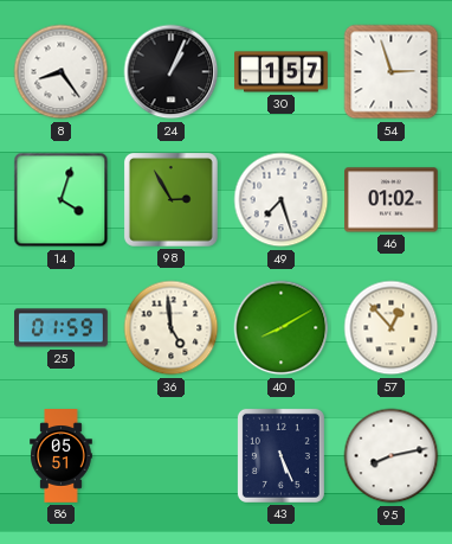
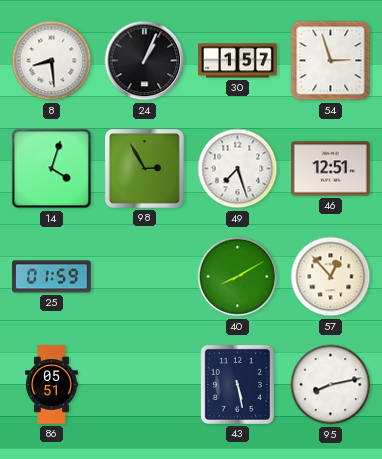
8: 8:24 -> 8:29
46: 01:02 -> 12:51
36: 4:59 -> none
43: 5:26 -> 5:28
